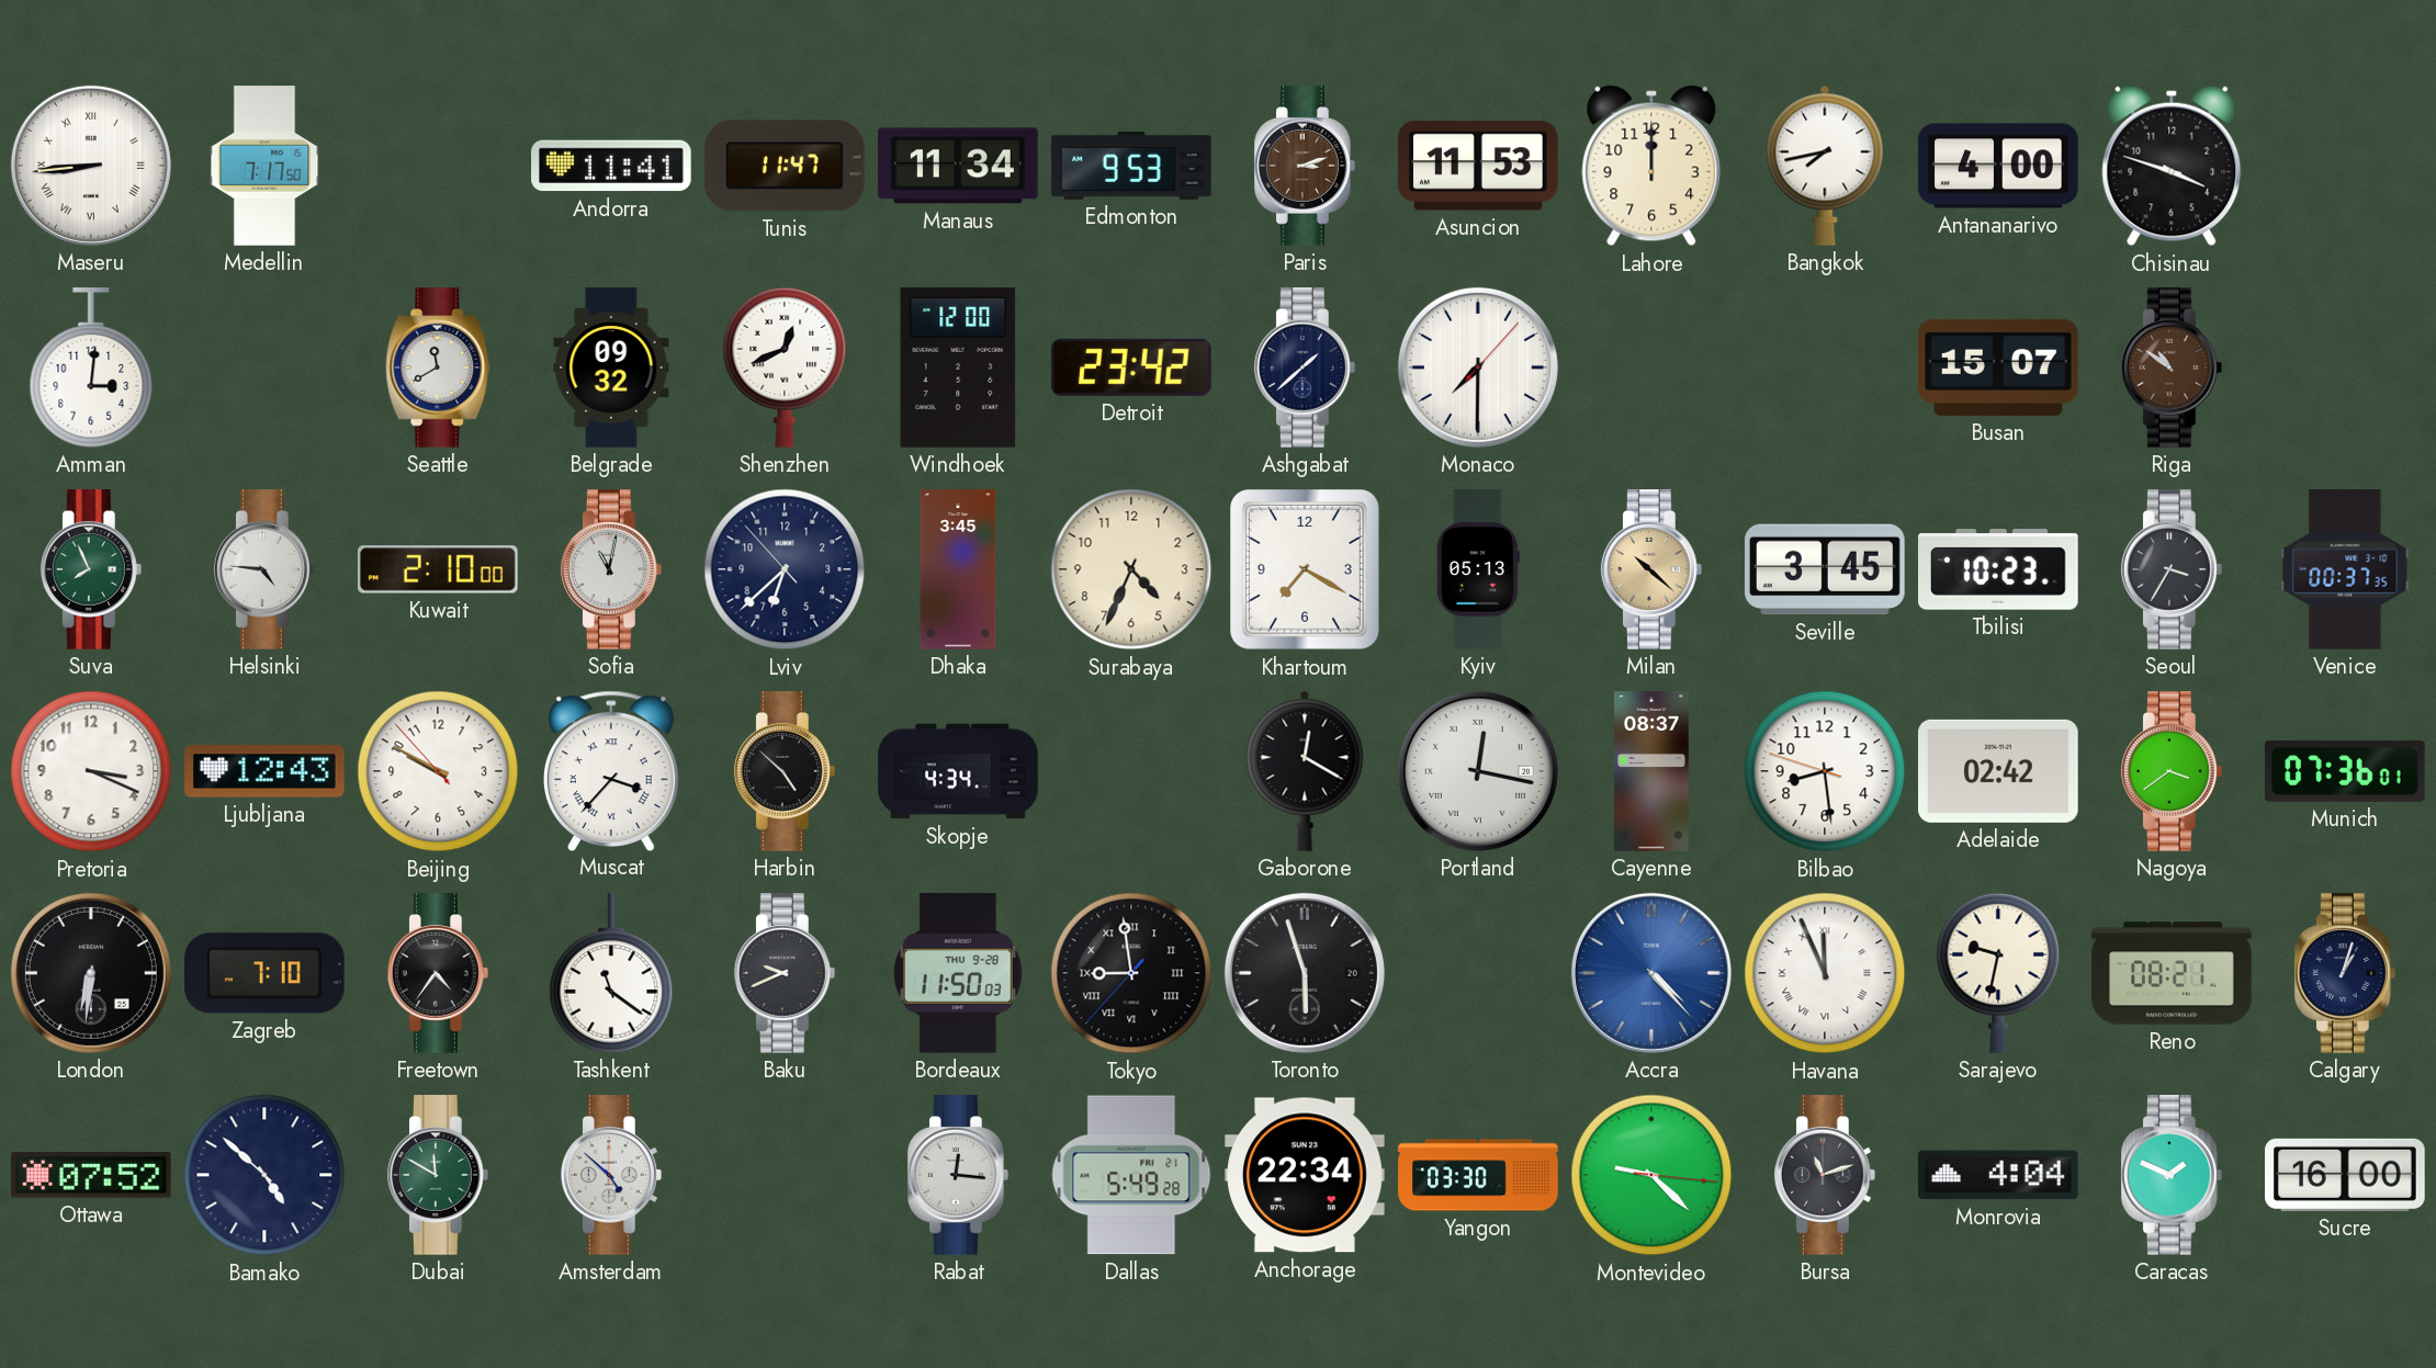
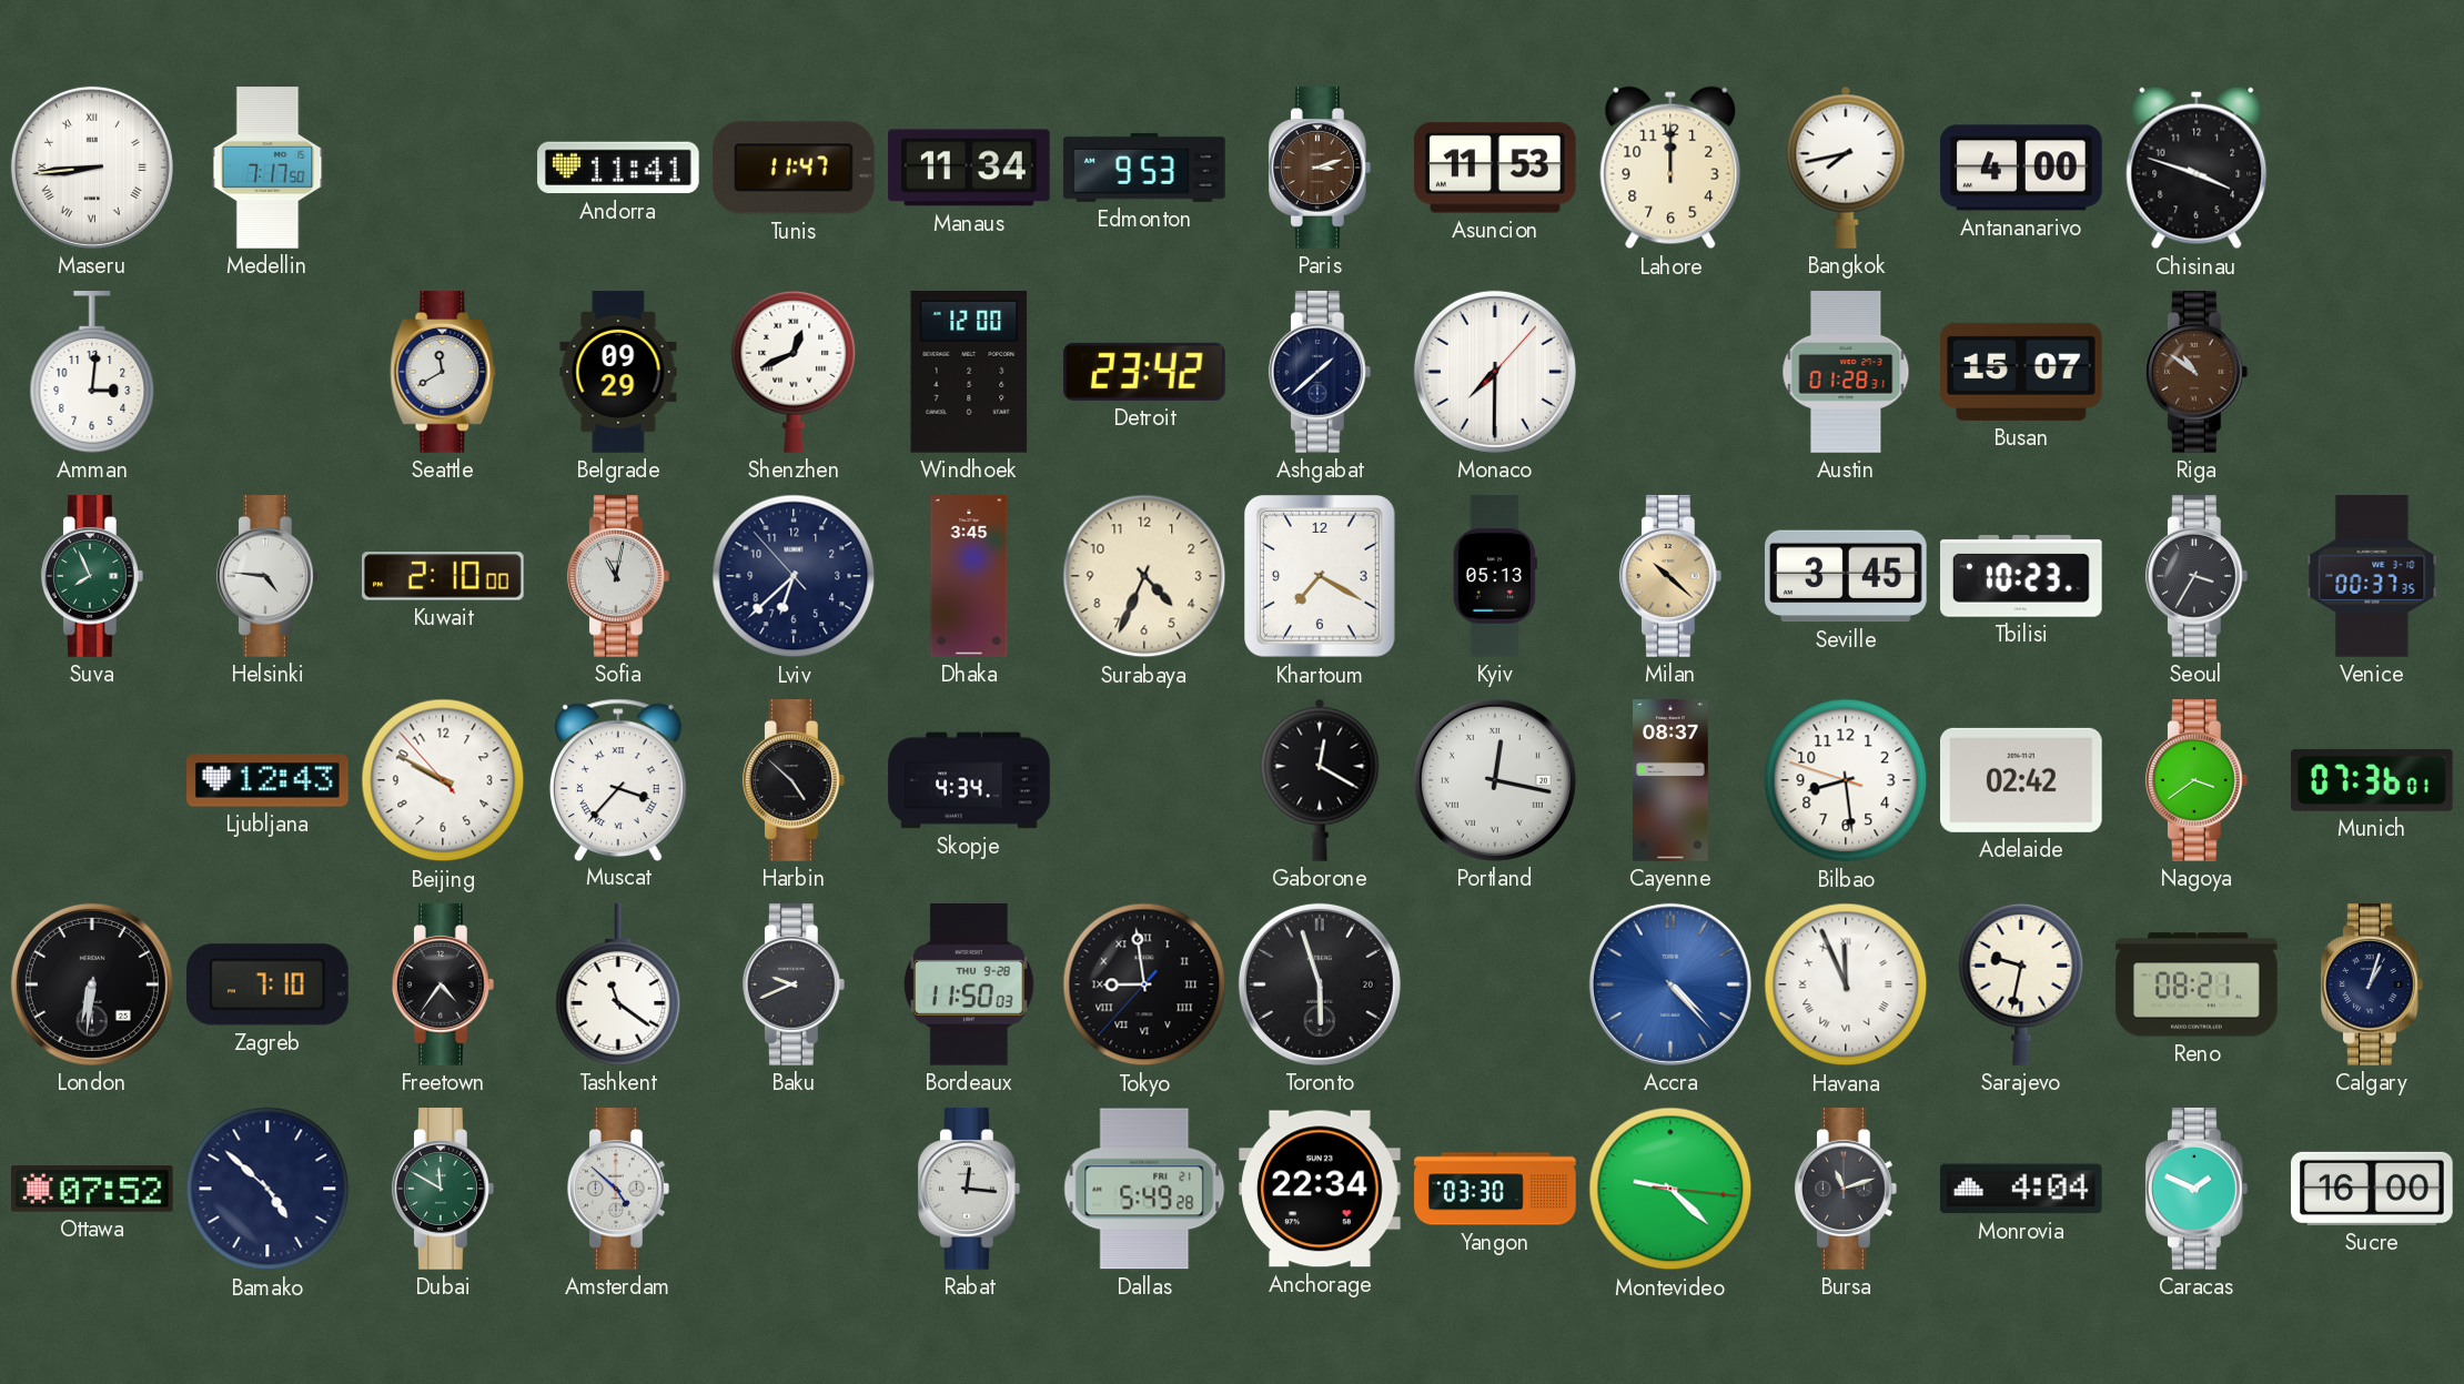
Belgrade: 09:32 -> 09:29
Austin: none -> 01:28
Pretoria: 3:19 -> none
